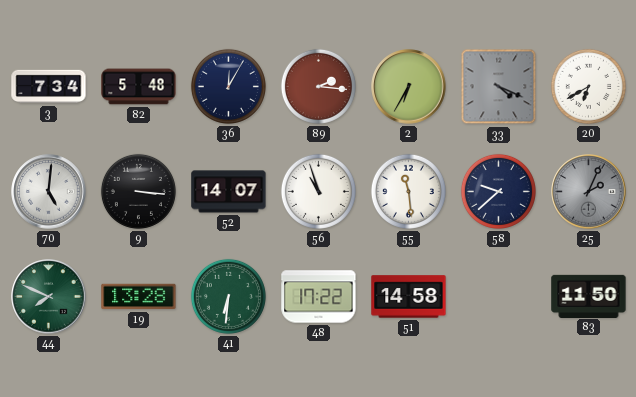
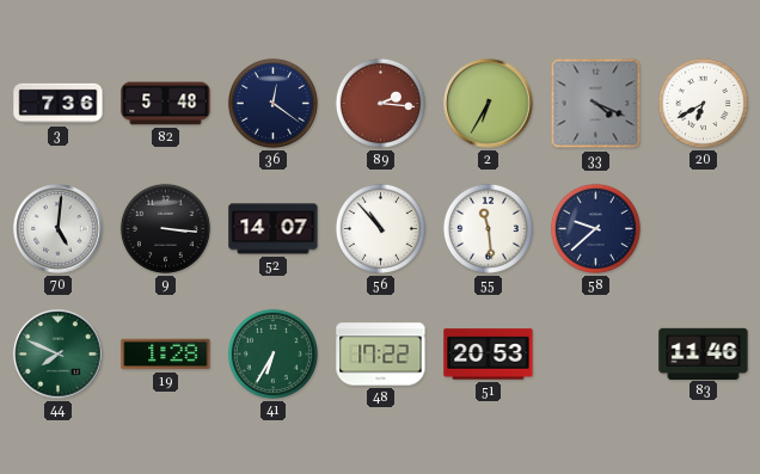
3: 7:34 -> 7:36
36: 12:05 -> 12:21
56: 10:57 -> 10:53
25: 2:04 -> none
19: 13:28 -> 1:28
41: 6:31 -> 6:35
51: 14:58 -> 20:53
83: 11:50 -> 11:46
